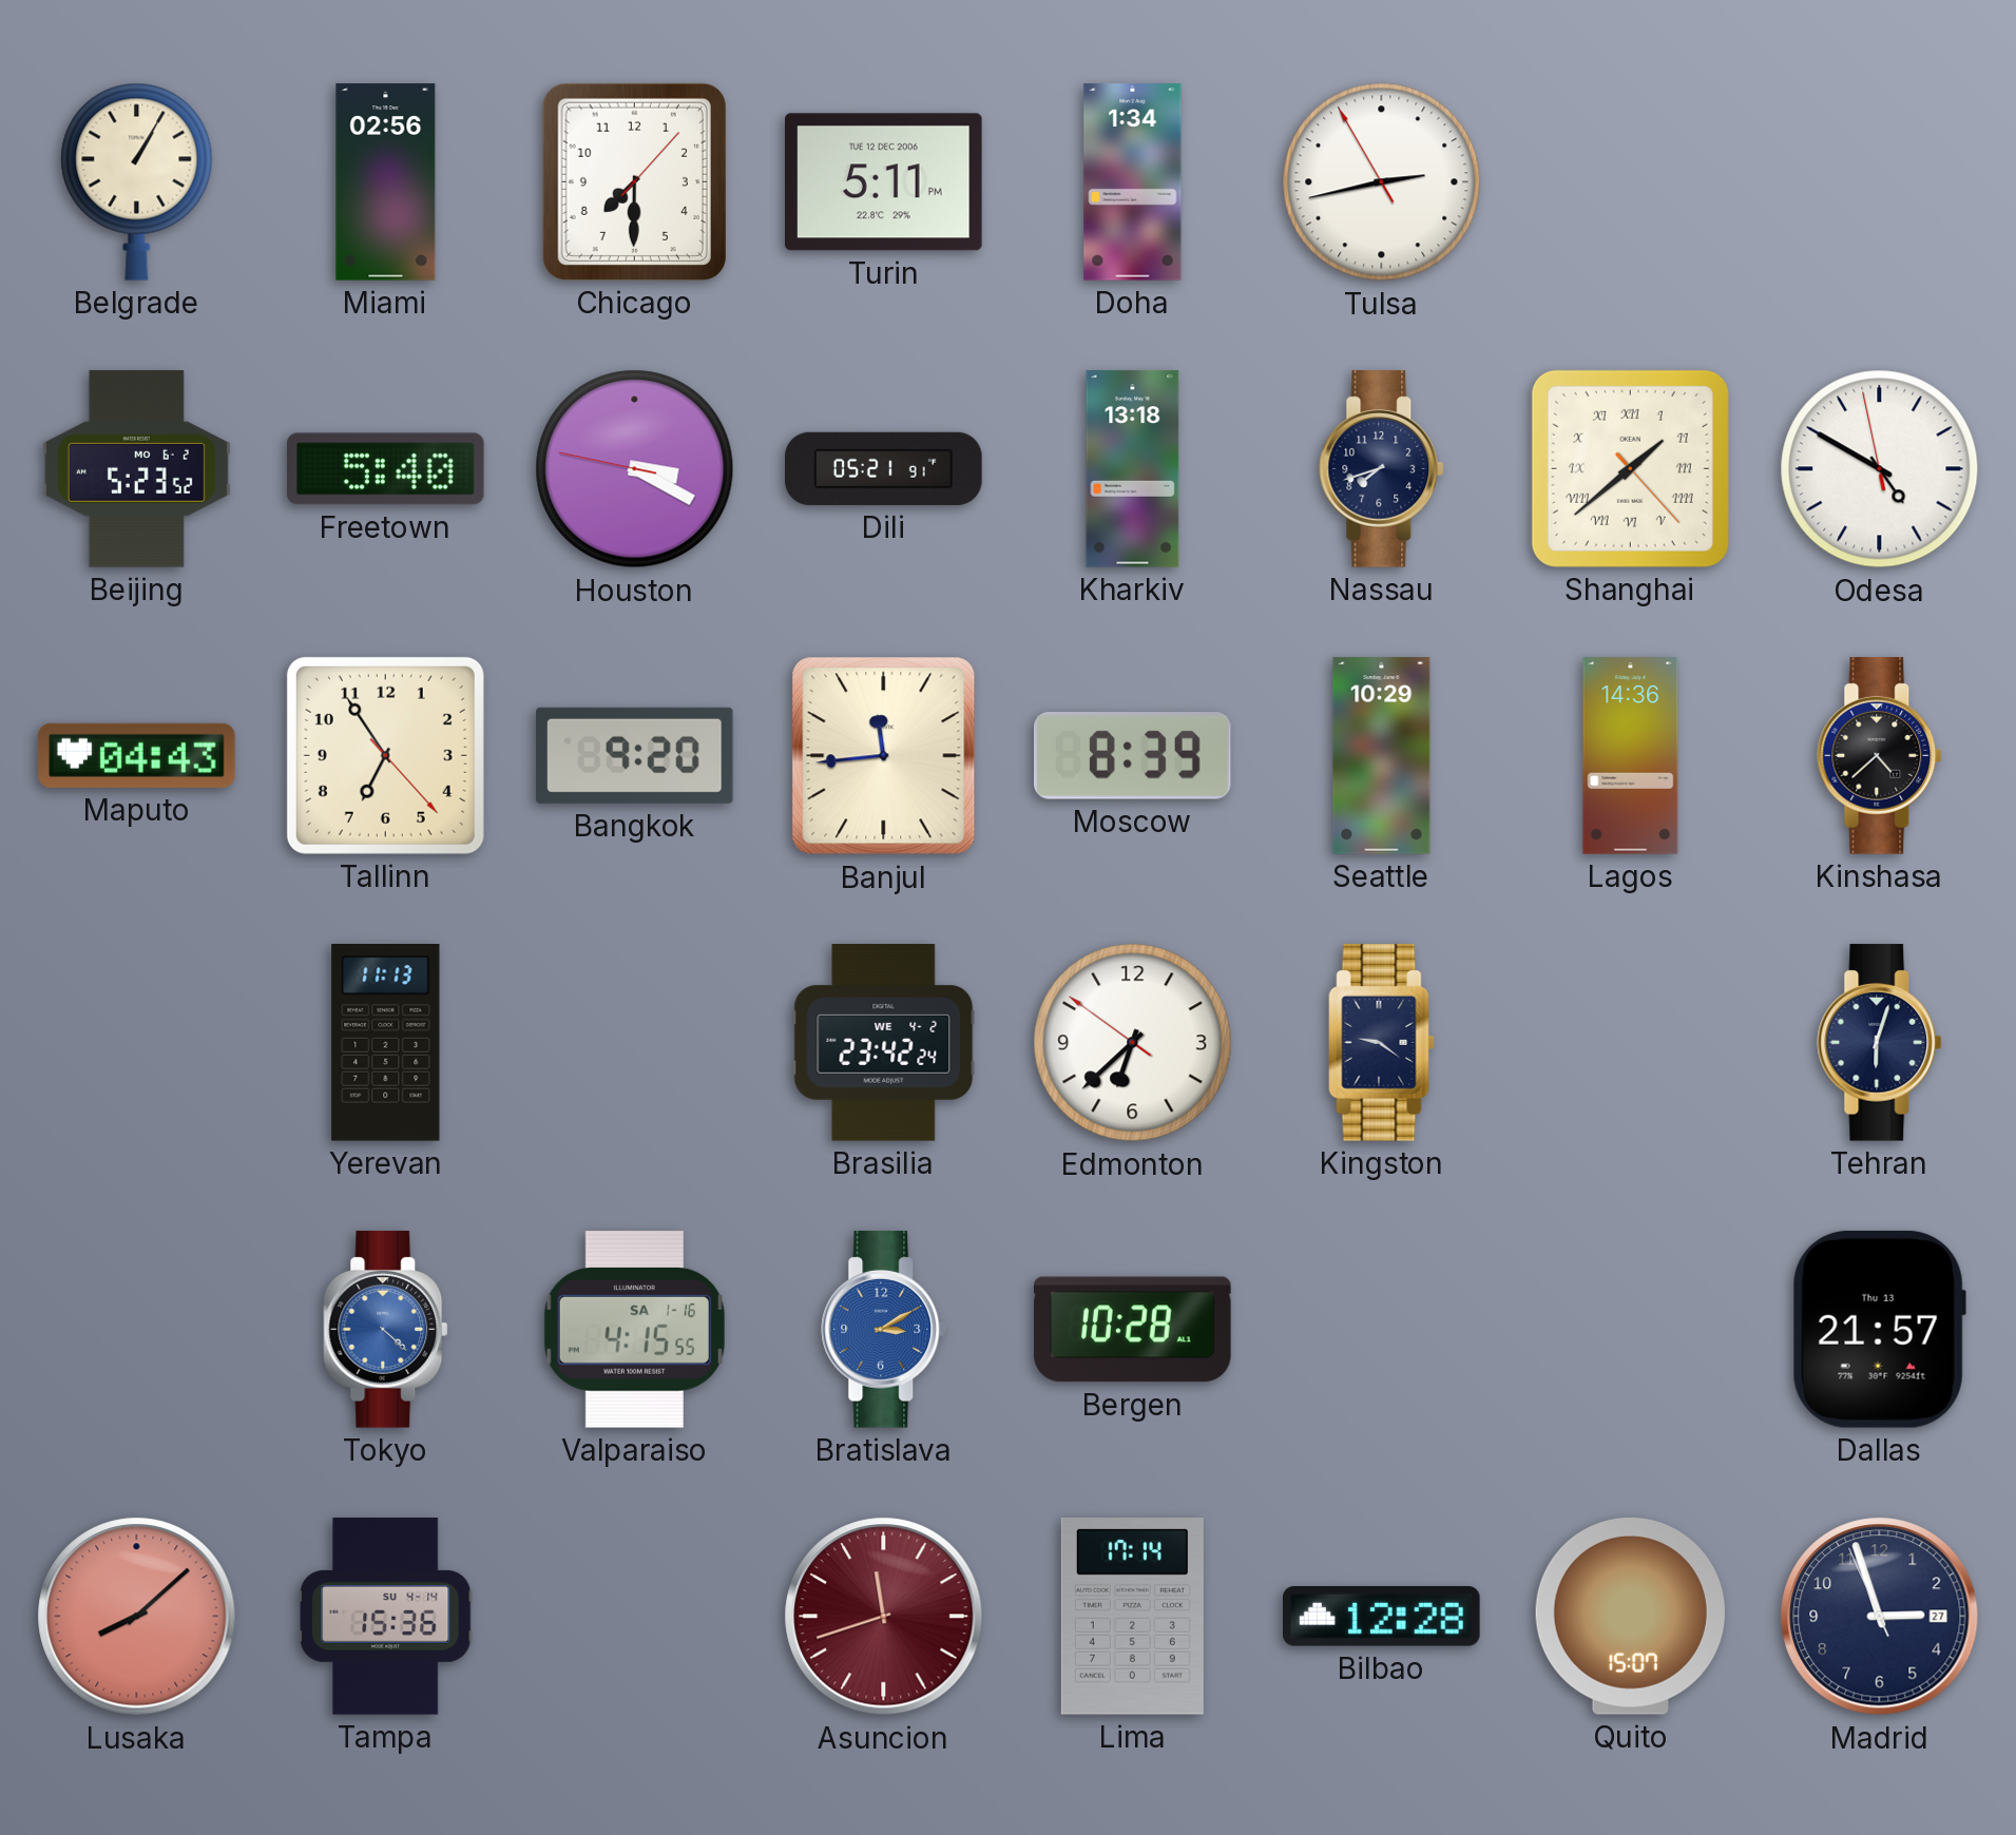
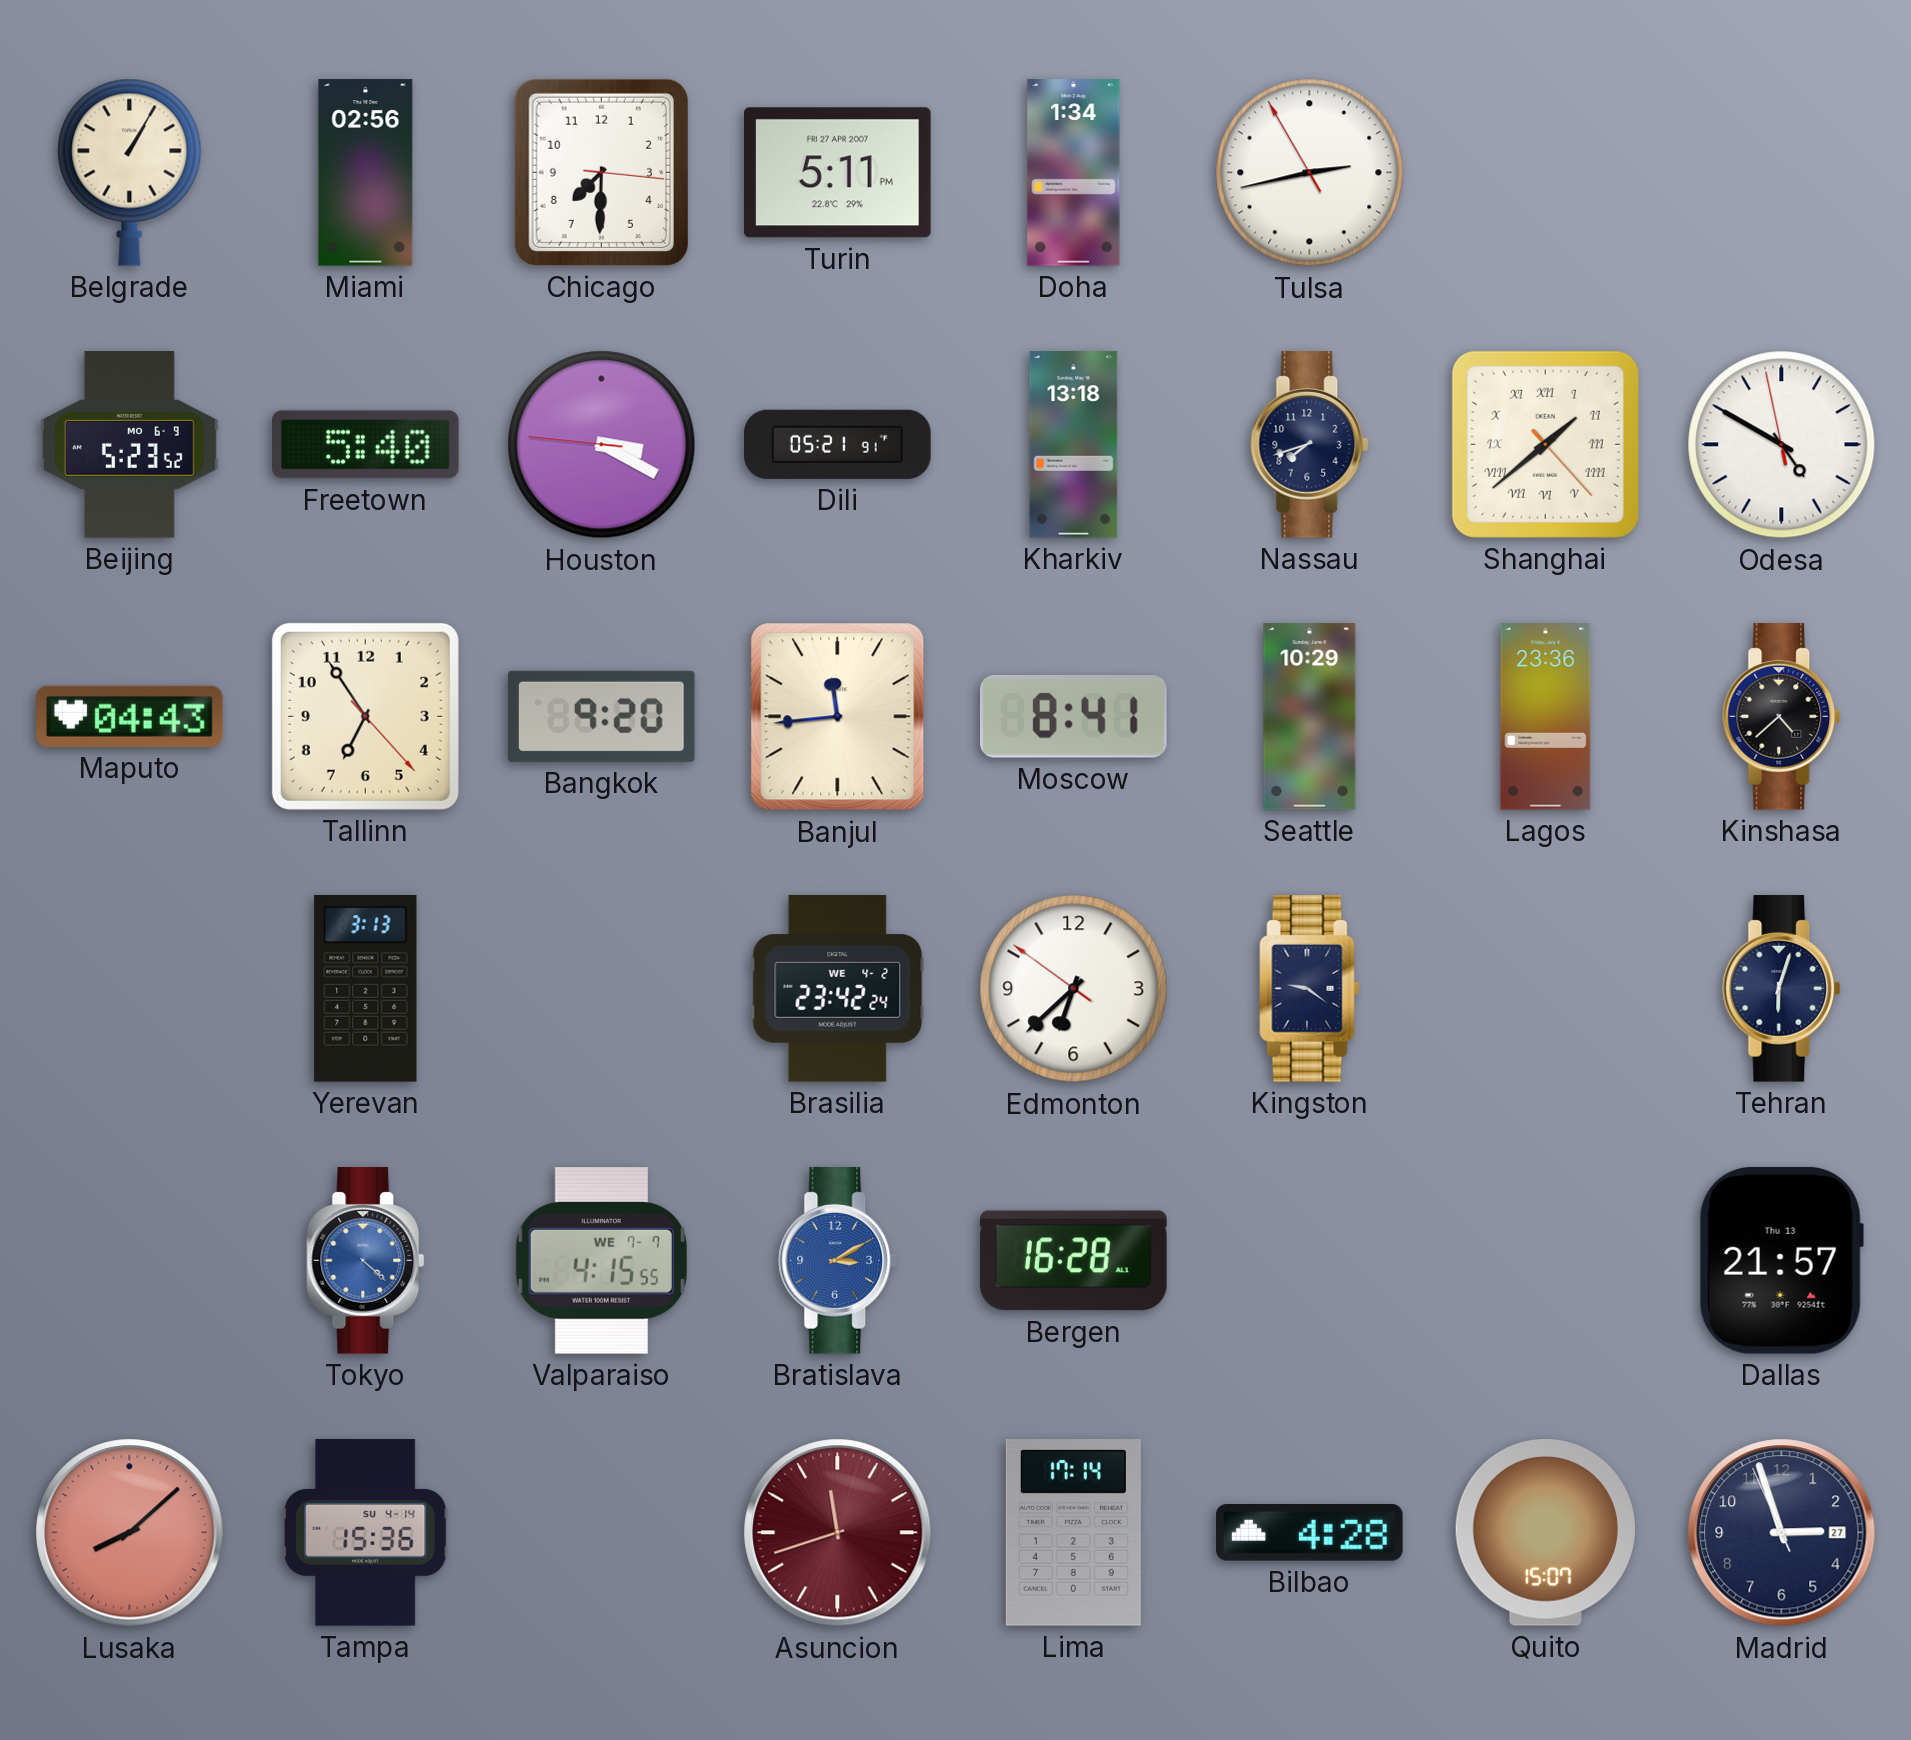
Chicago: 7:30:07 -> 7:30:16
Turin date: TUE 12 DEC 2006 -> FRI 27 APR 2007
Beijing date: MO 6-2 -> MO 6-9
Houston: 3:19:47 -> 3:19:46
Moscow: 8:39 -> 8:41
Lagos: 14:36 -> 23:36
Yerevan: 11:13 -> 3:13
Valparaiso date: SA 1-16 -> WE 7-7
Bergen: 10:28 -> 16:28
Bilbao: 12:28 -> 4:28
